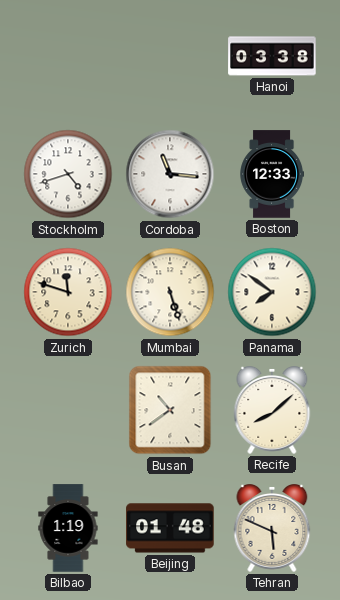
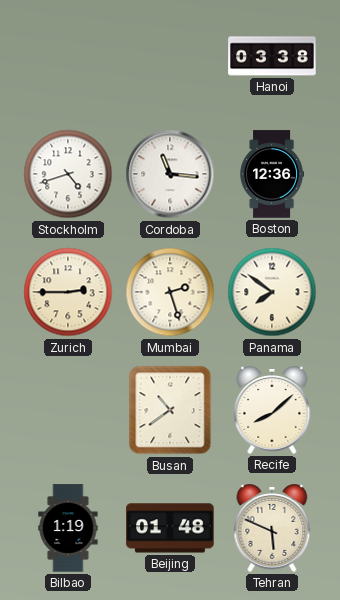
Boston: 12:33 -> 12:36
Zurich: 11:48 -> 2:45
Mumbai: 5:27 -> 2:27
